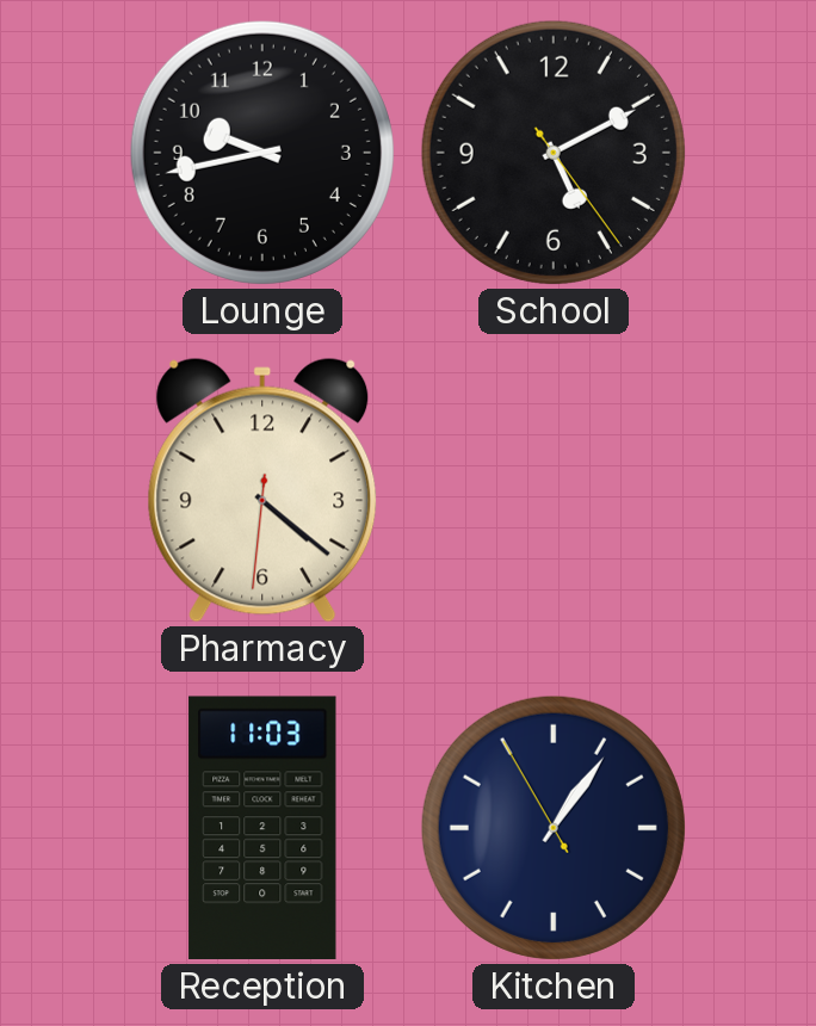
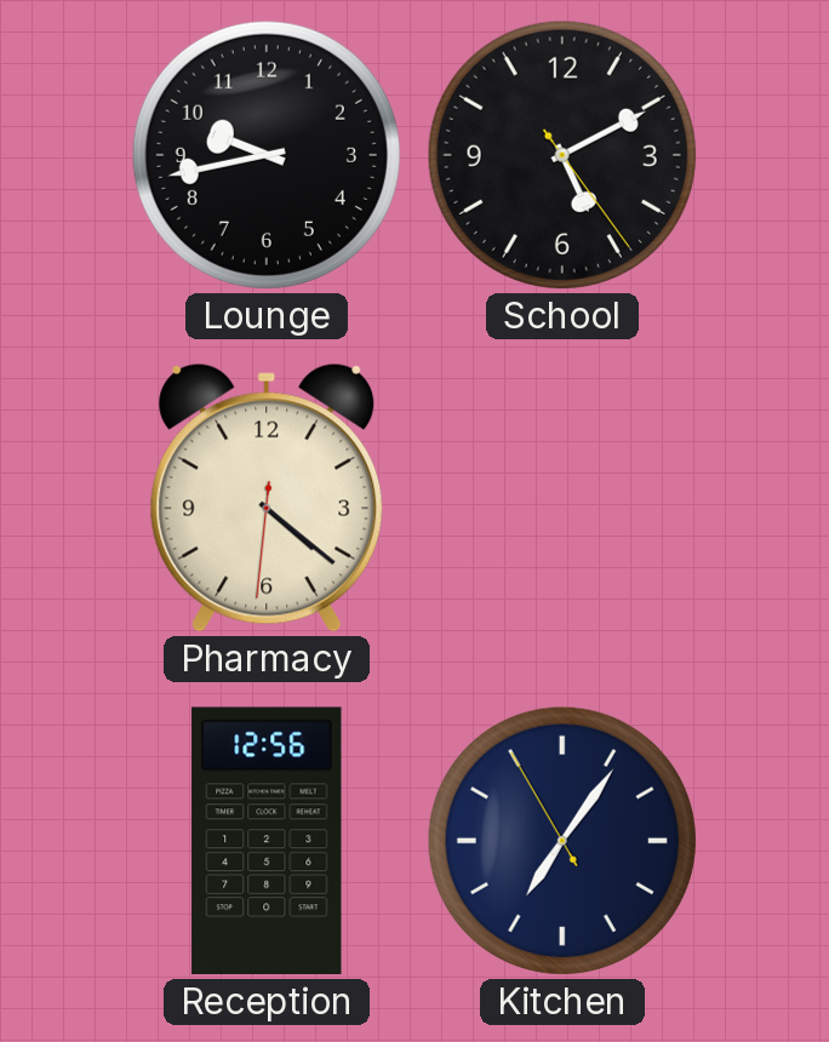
Reception: 11:03 -> 12:56
Kitchen: 1:05 -> 7:05
